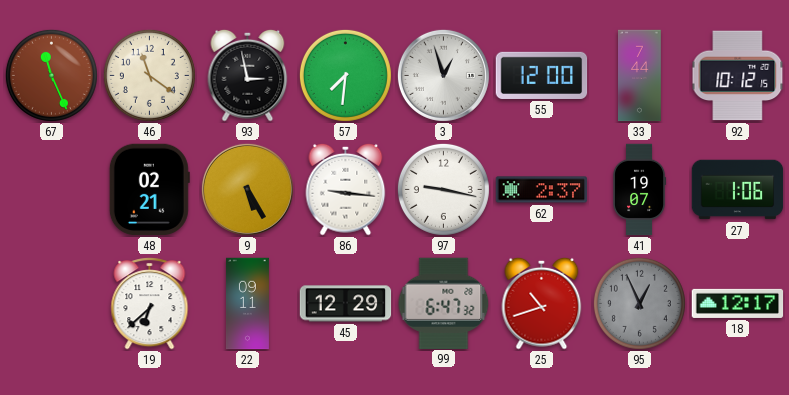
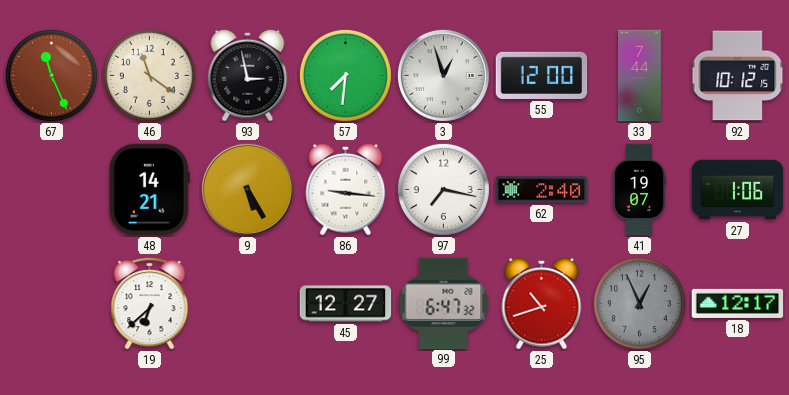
48: 02:21 -> 14:21
97: 9:17 -> 7:17
62: 2:37 -> 2:40
22: 09:11 -> none
45: 12:29 -> 12:27
